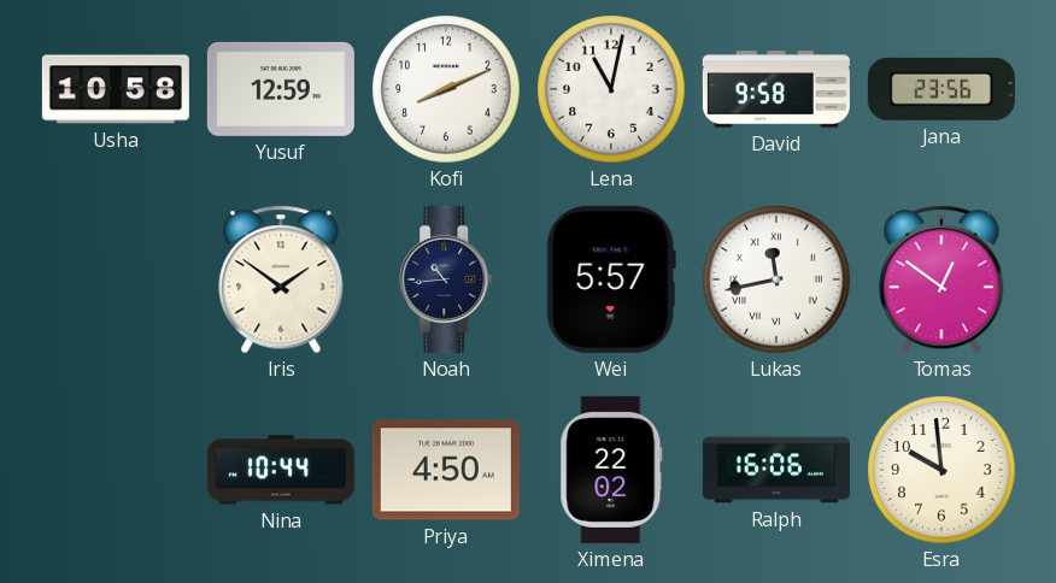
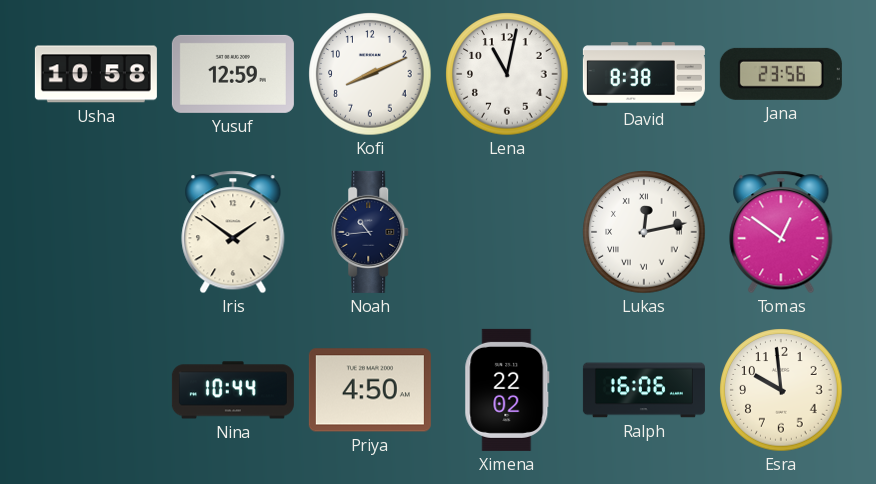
David: 9:58 -> 8:38
Wei: 5:57 -> none
Lukas: 11:43 -> 12:13
